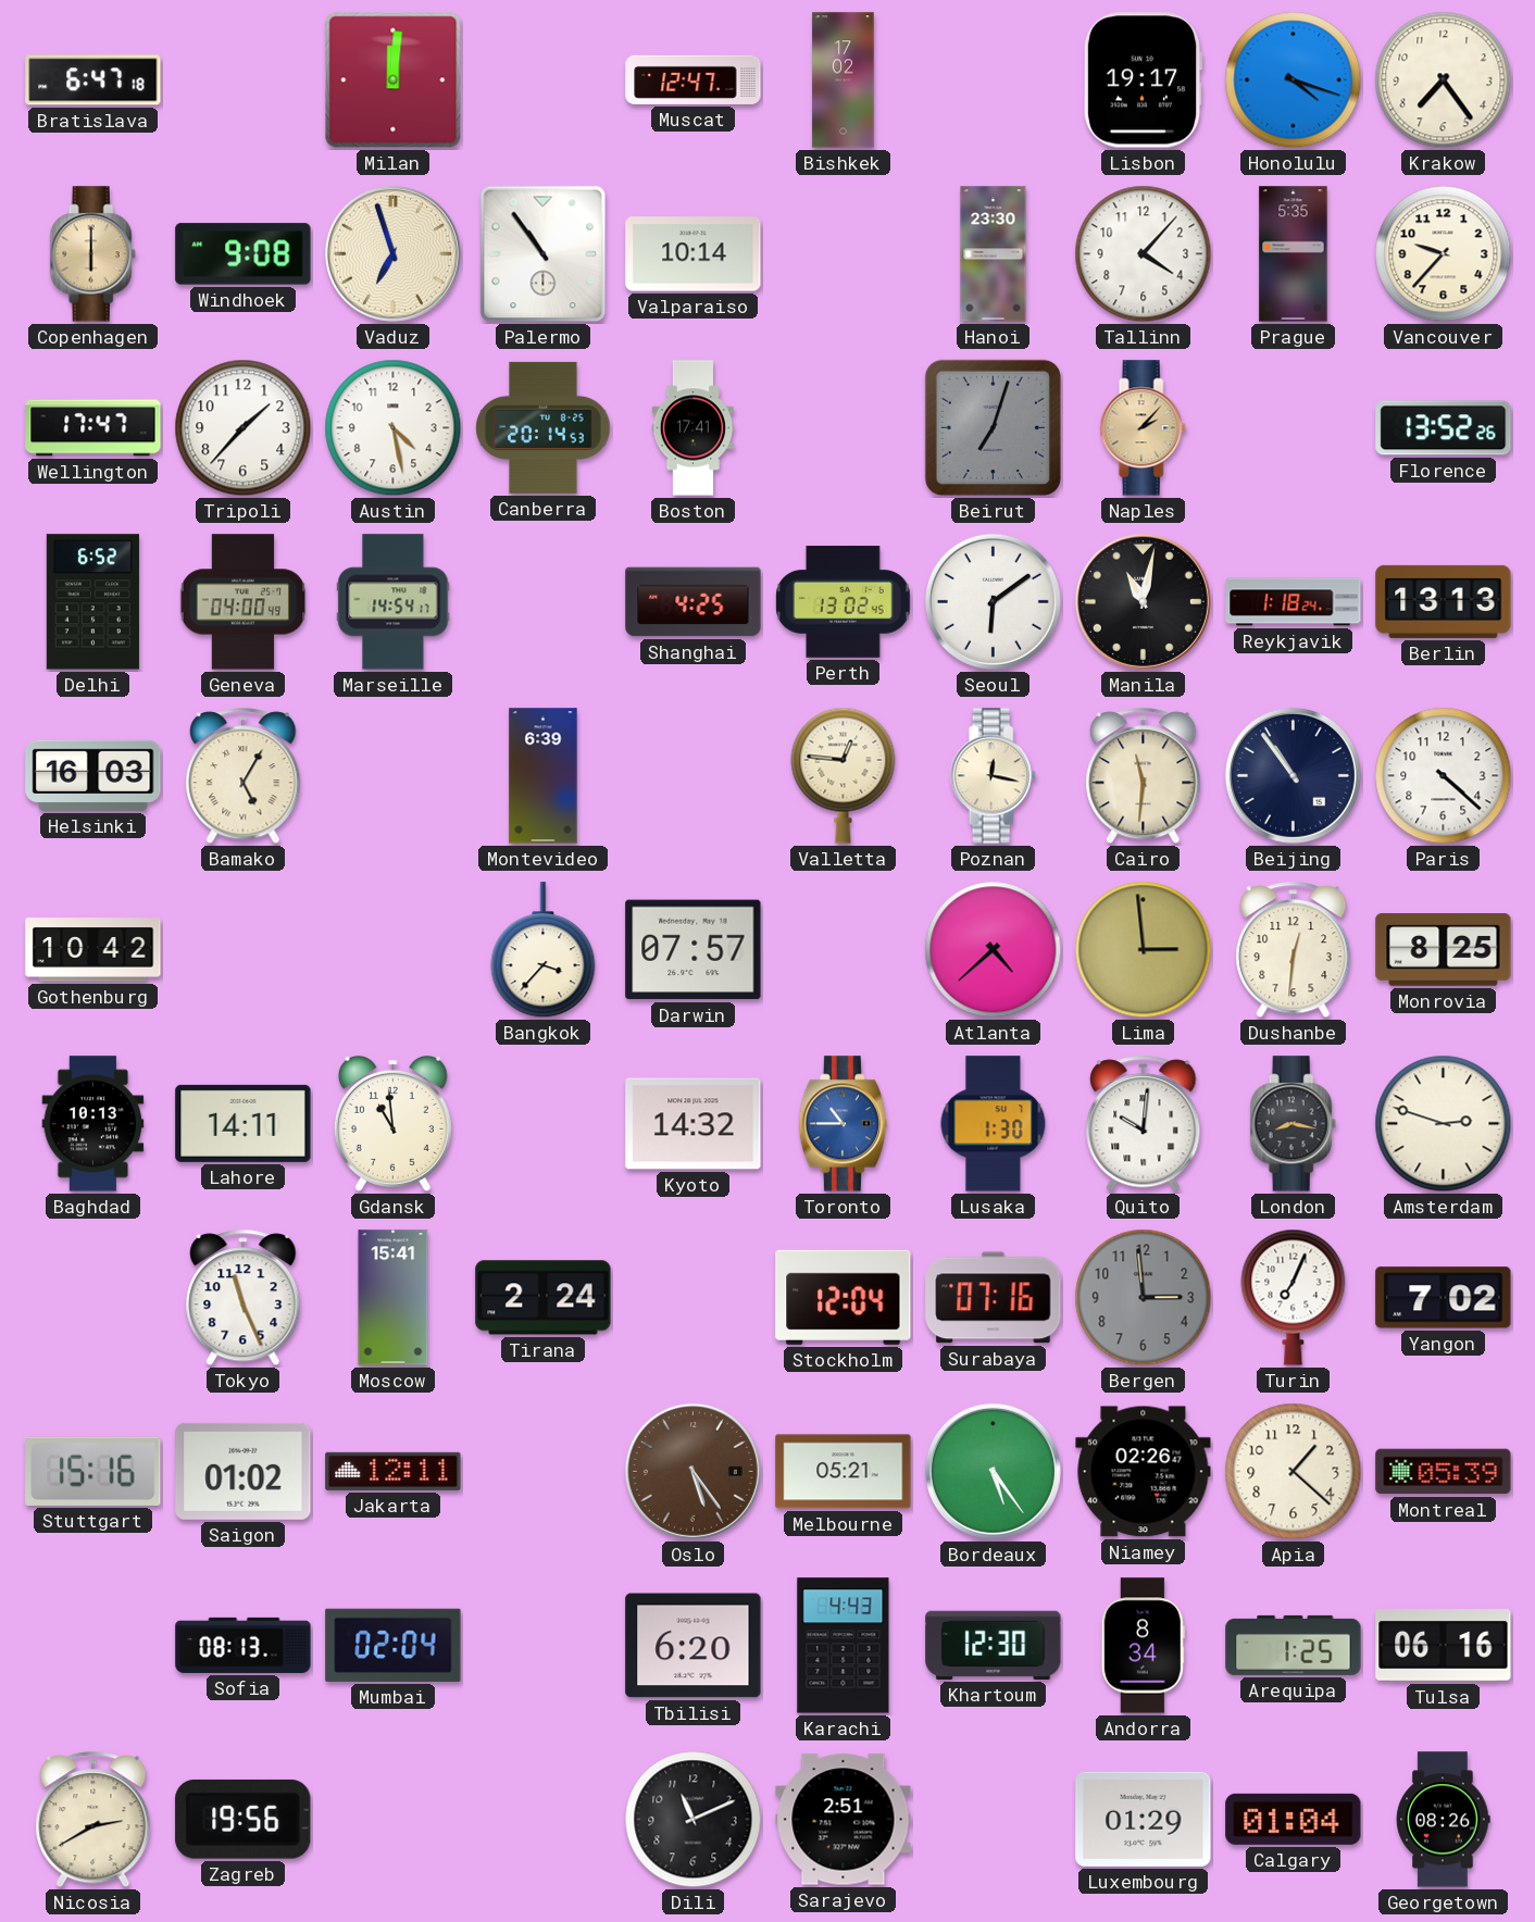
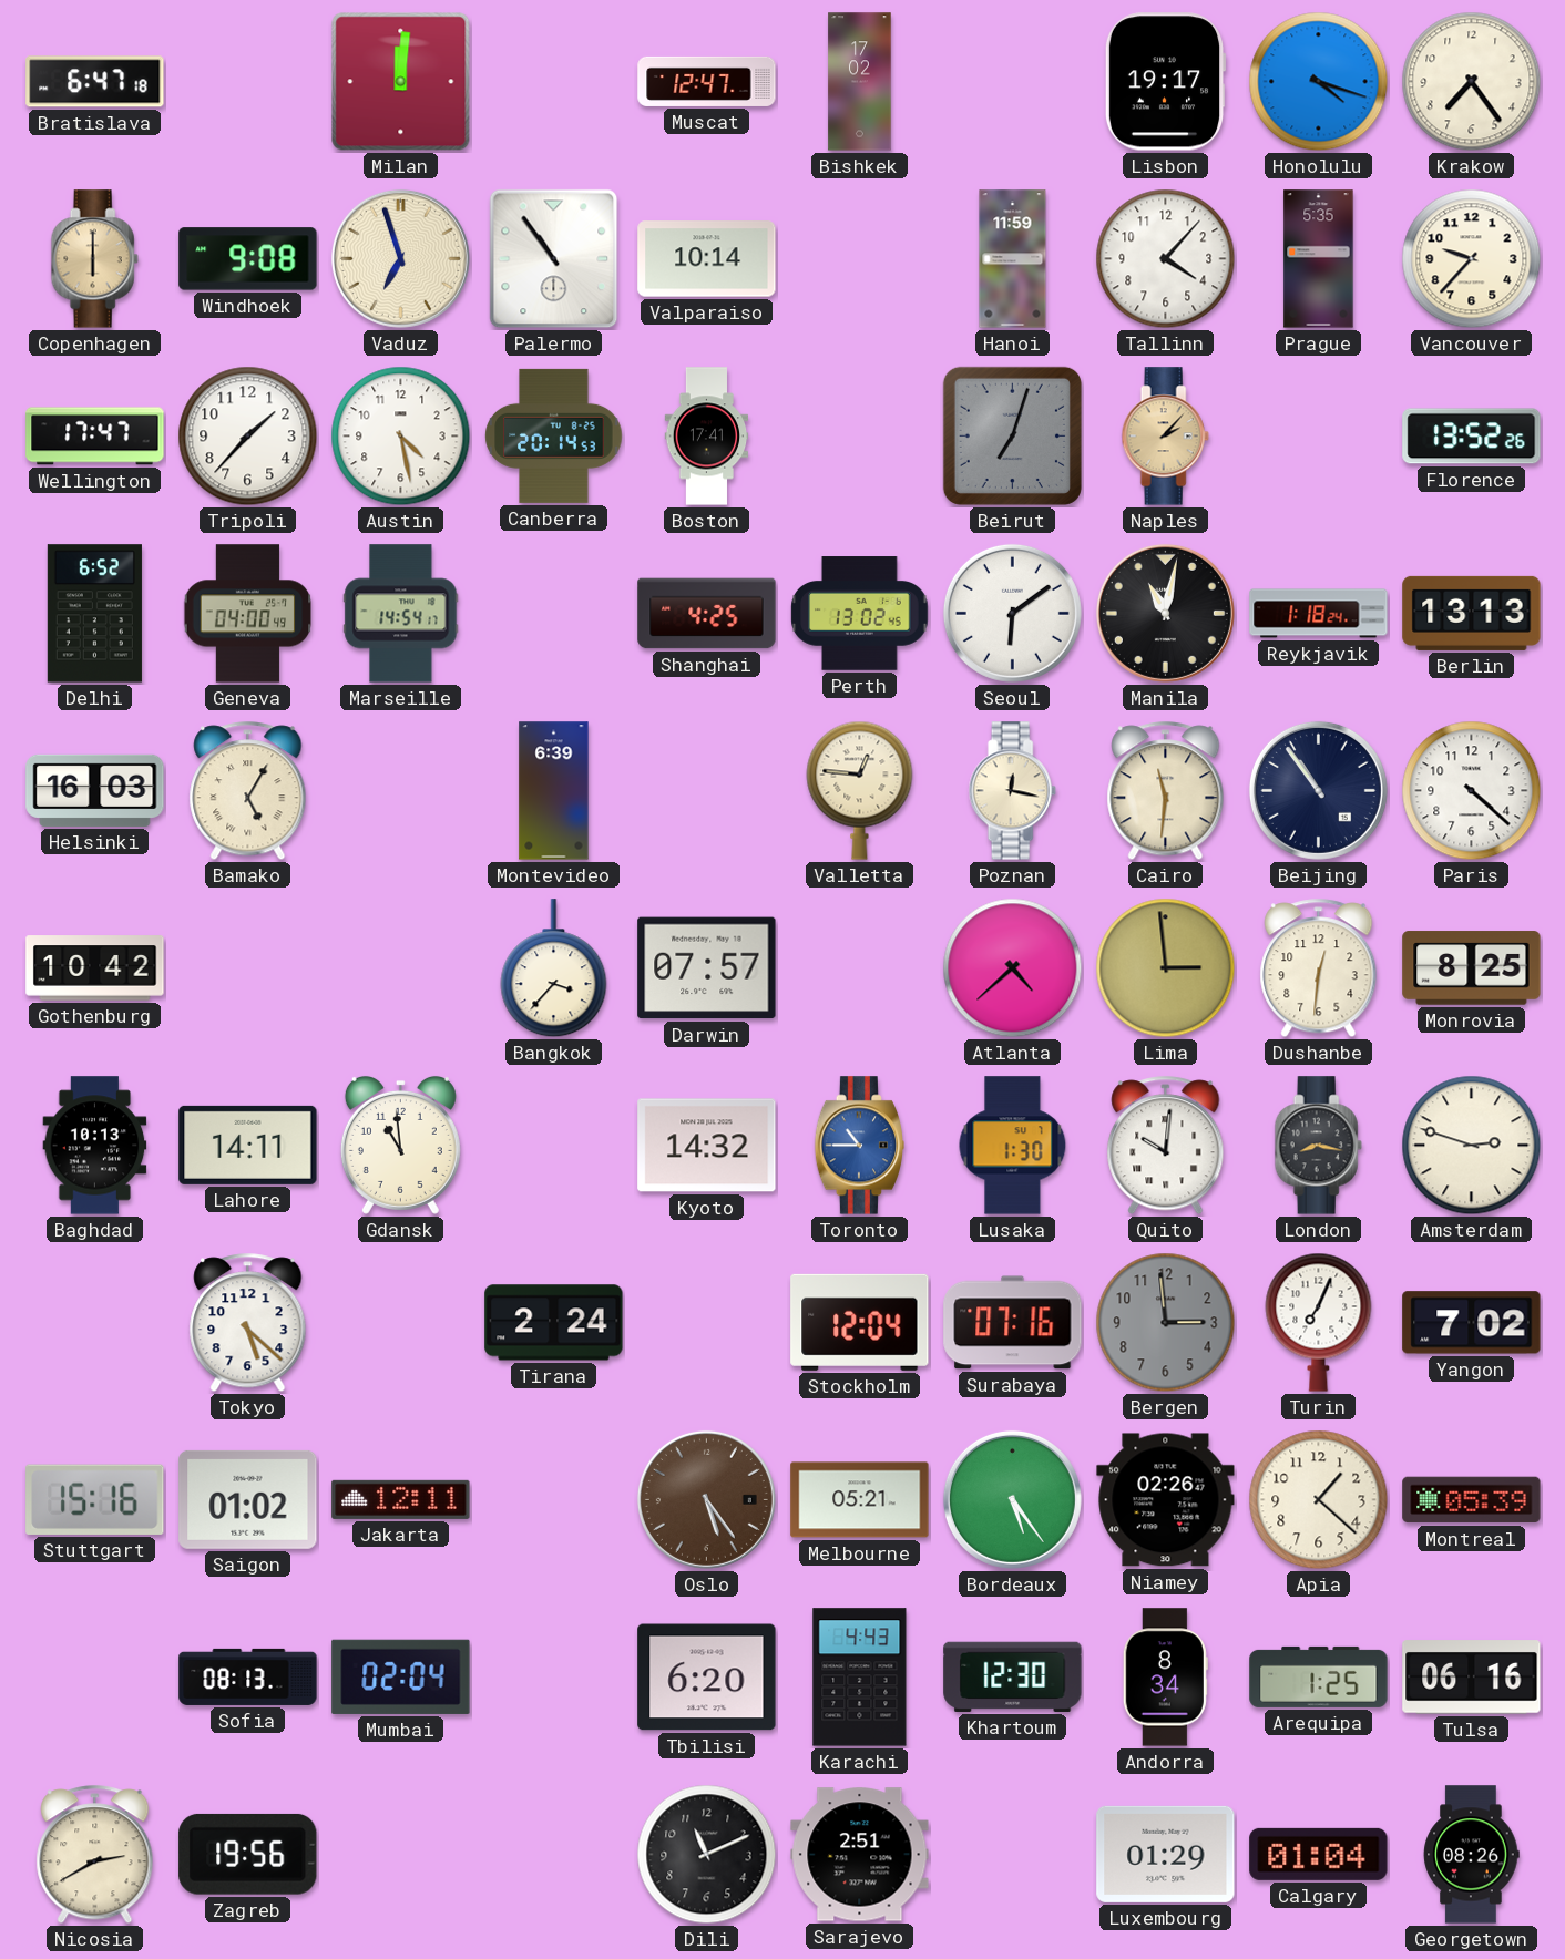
Hanoi: 23:30 -> 11:59
Tokyo: 11:26 -> 5:22
Moscow: 15:41 -> none
